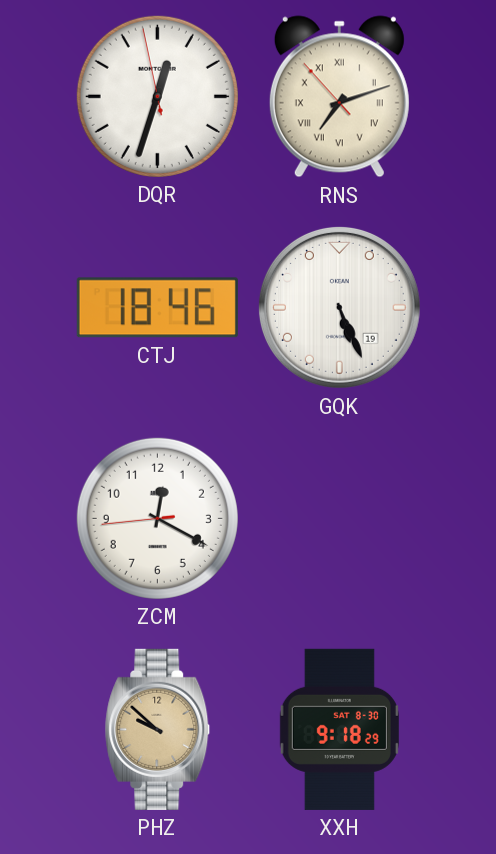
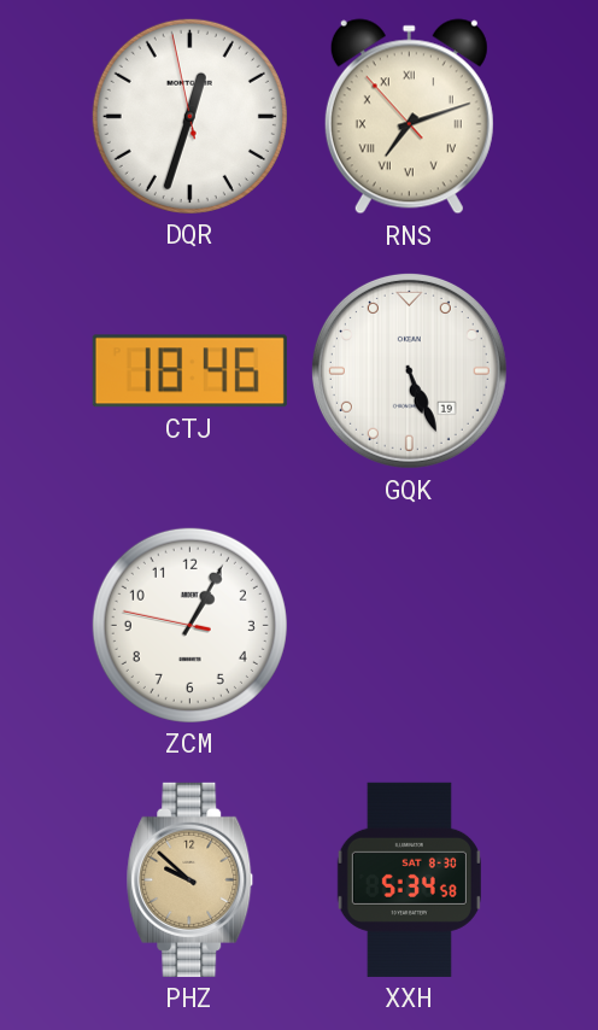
ZCM: 12:19 -> 1:04
XXH: 9:18 -> 5:34
